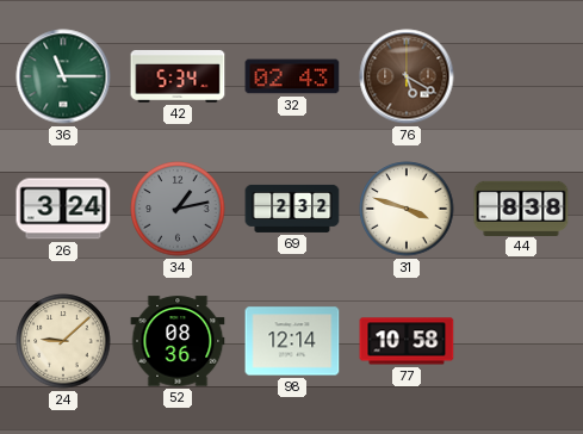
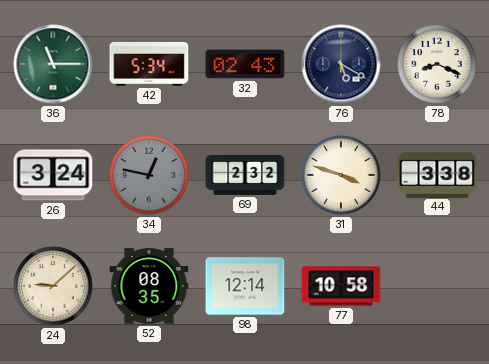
76 dial: brown -> navy
78: none -> 8:19
34: 1:13 -> 12:47
44: 8:38 -> 3:38
52: 08:36 -> 08:35
